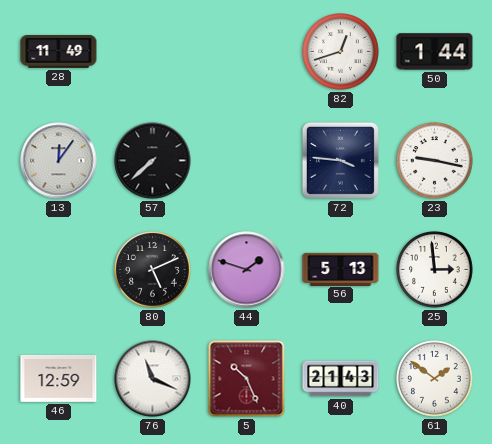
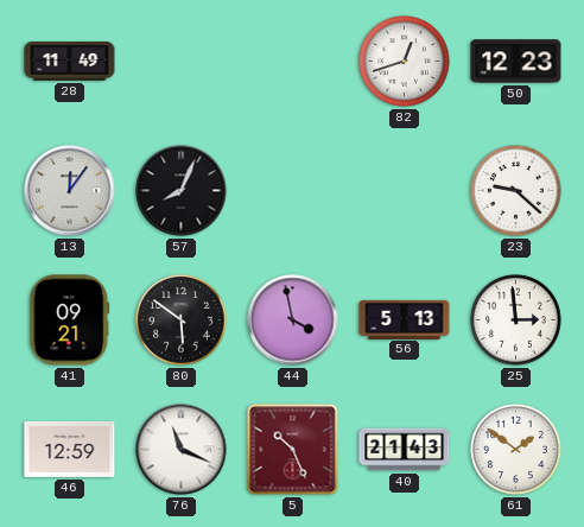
50: 1:44 -> 12:23
57: 7:38 -> 8:04
72: 3:46 -> none
23: 9:17 -> 9:22
41: none -> 09:21
80: 5:11 -> 5:51
44: 1:48 -> 3:58
